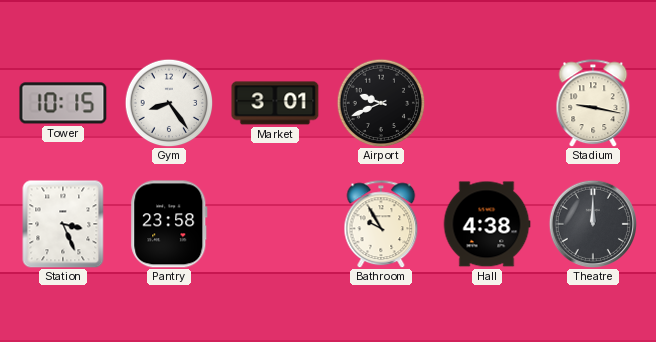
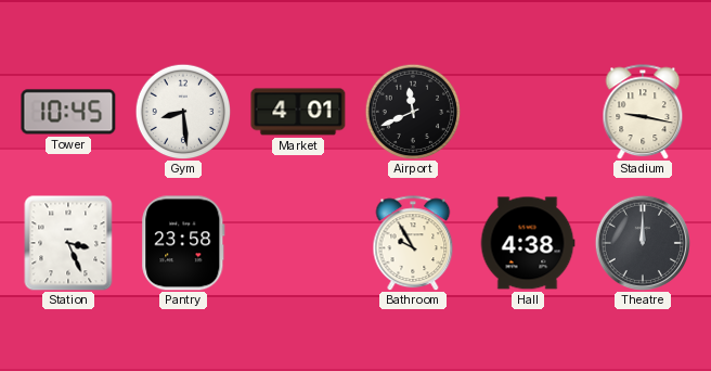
Tower: 10:15 -> 10:45
Gym: 8:24 -> 8:29
Market: 3:01 -> 4:01
Airport: 9:41 -> 11:41
